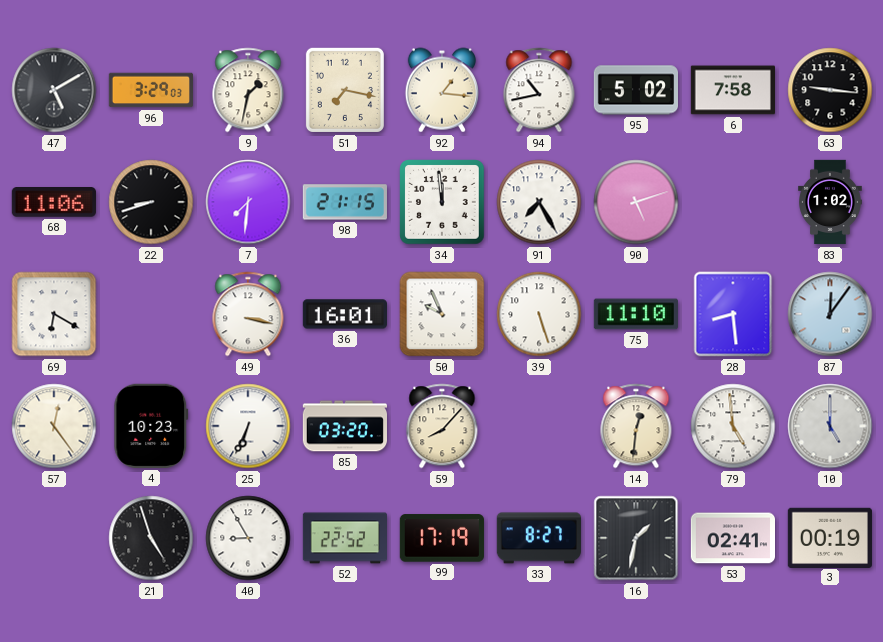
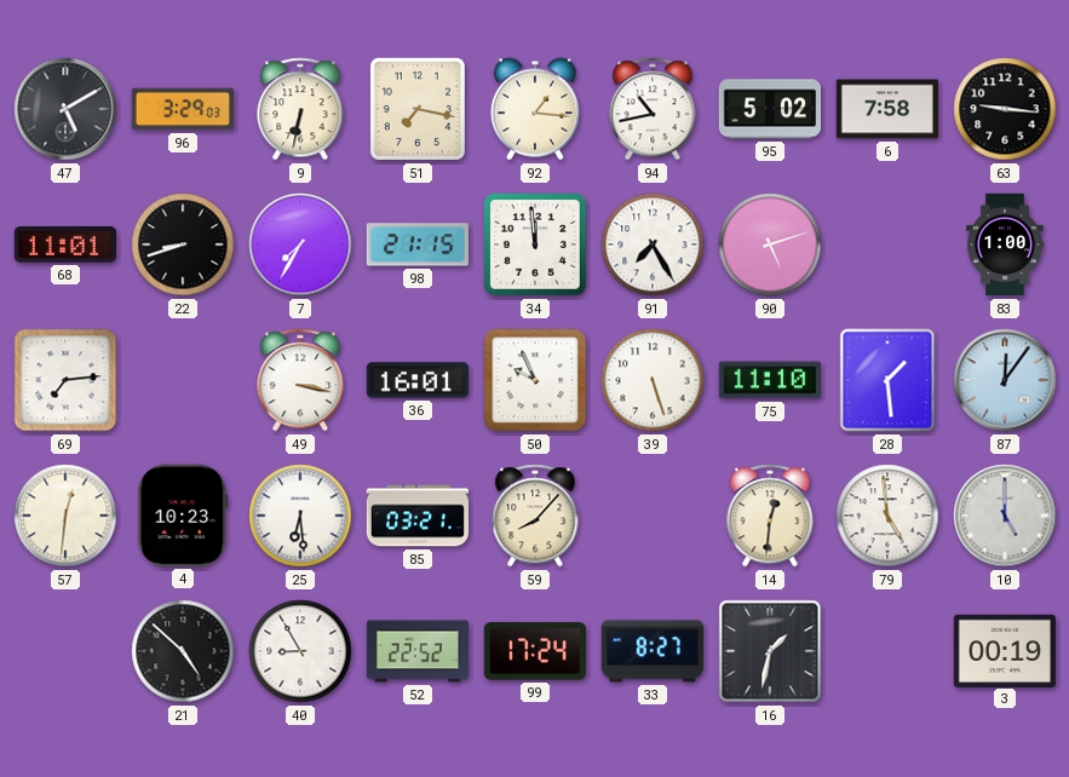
9: 1:32 -> 6:32
68: 11:06 -> 11:01
7: 7:31 -> 7:35
83: 1:02 -> 1:00
69: 6:20 -> 7:14
28: 8:29 -> 1:29
57: 12:24 -> 12:31
25: 6:34 -> 6:29
85: 03:20 -> 03:21
21: 4:57 -> 4:52
99: 17:19 -> 17:24
53: 02:41 -> none
